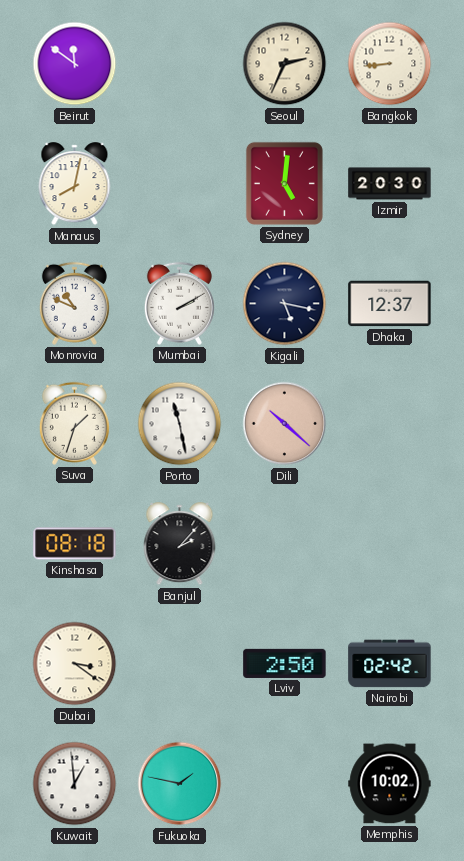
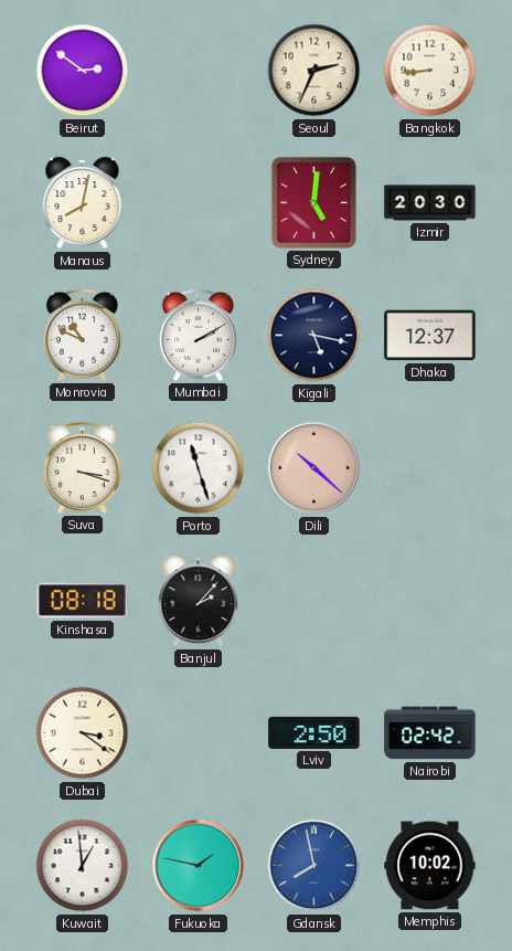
Beirut: 11:51 -> 2:51
Suva: 1:33 -> 3:18
Porto: 11:28 -> 11:27
Gdansk: none -> 7:58
